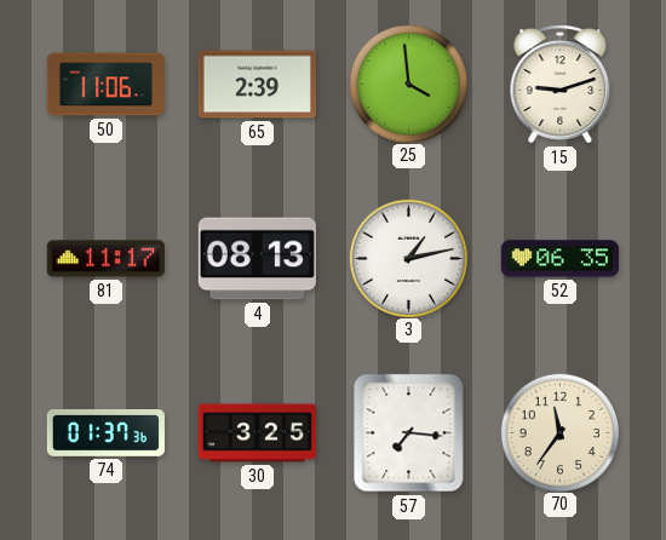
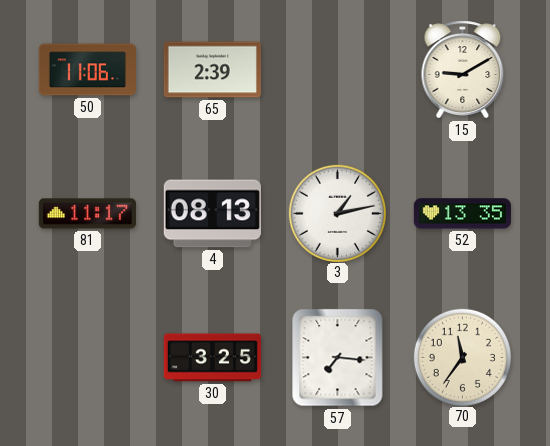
25: 3:59 -> none
15: 9:12 -> 9:10
52: 06:35 -> 13:35
74: 01:37 -> none
